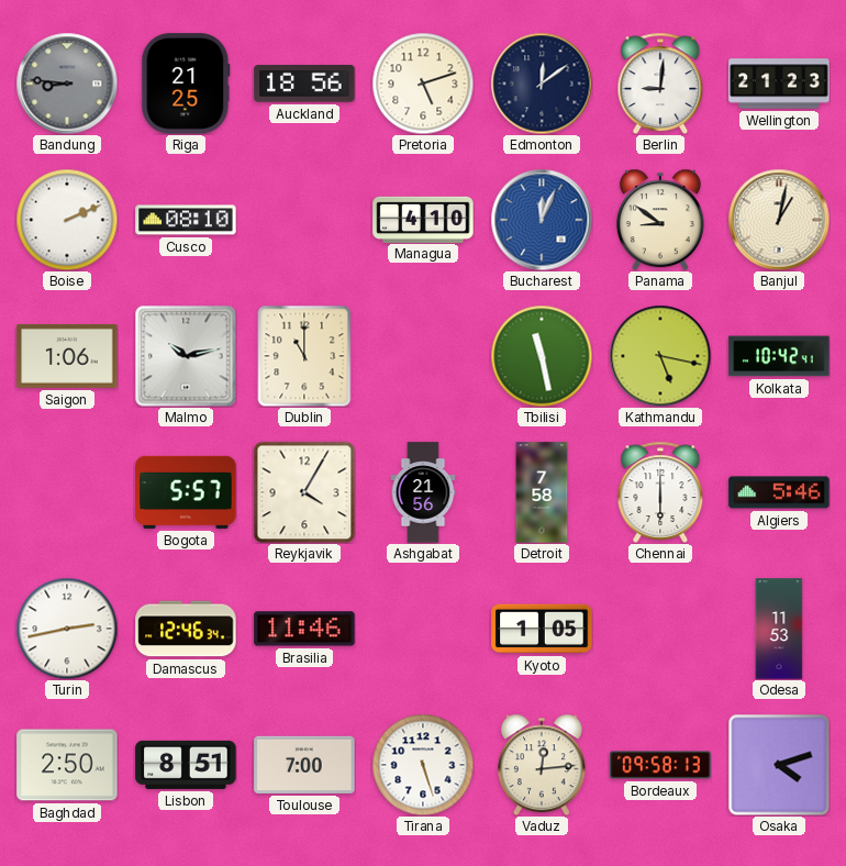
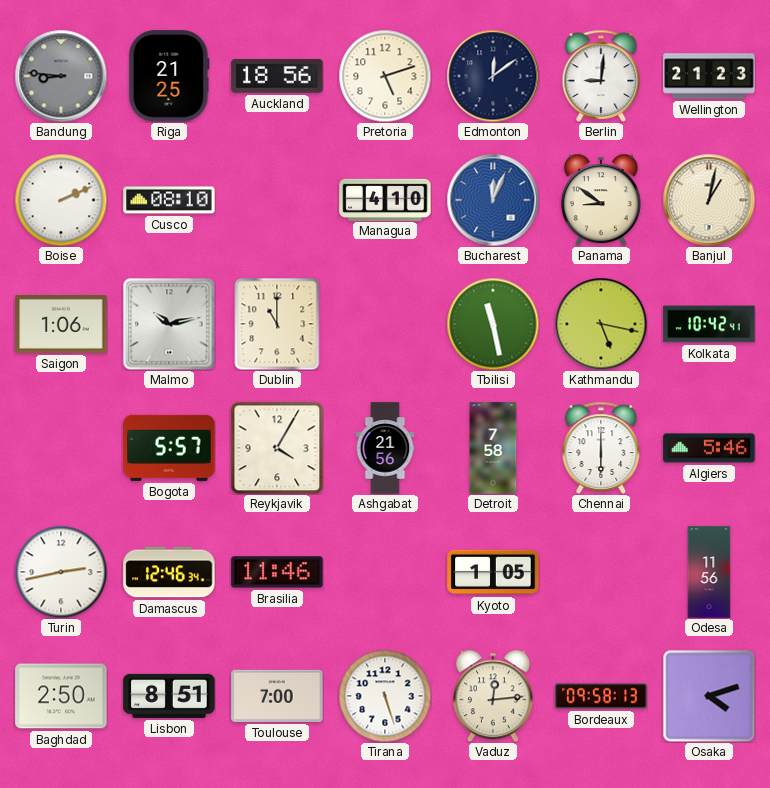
Odesa: 11:53 -> 11:56
